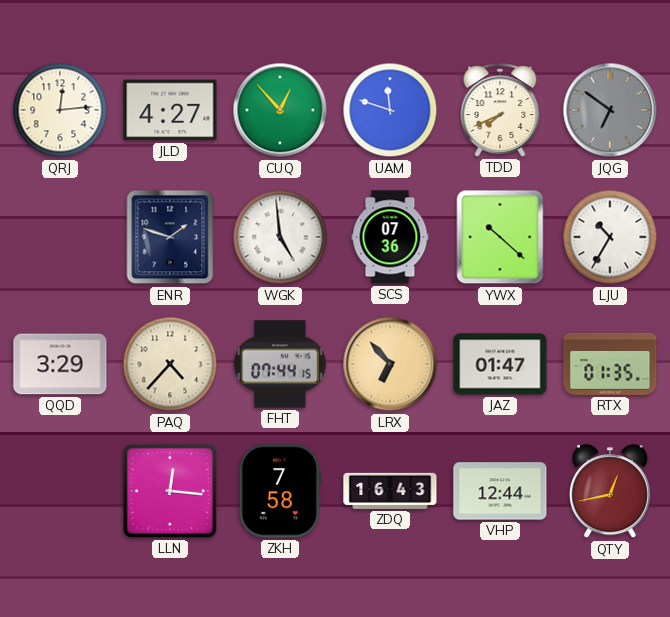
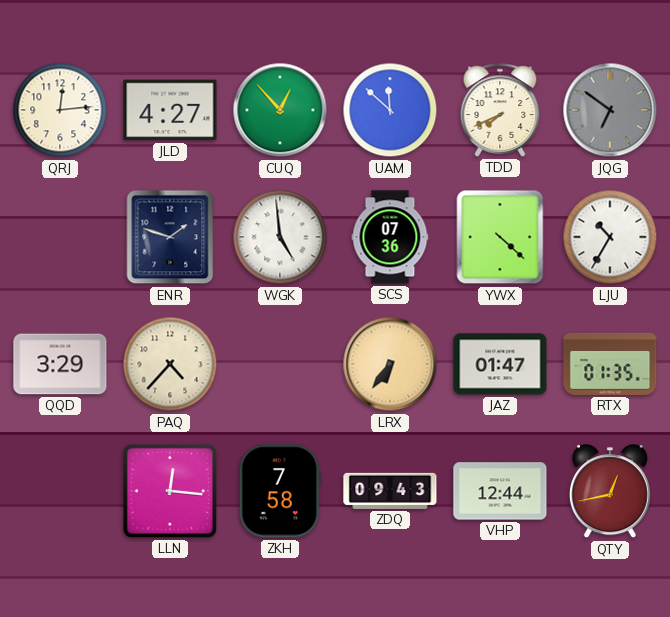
UAM: 11:48 -> 11:52
YWX: 10:22 -> 4:22
FHT: 07:44 -> none
LRX: 6:53 -> 6:36
ZDQ: 16:43 -> 09:43
